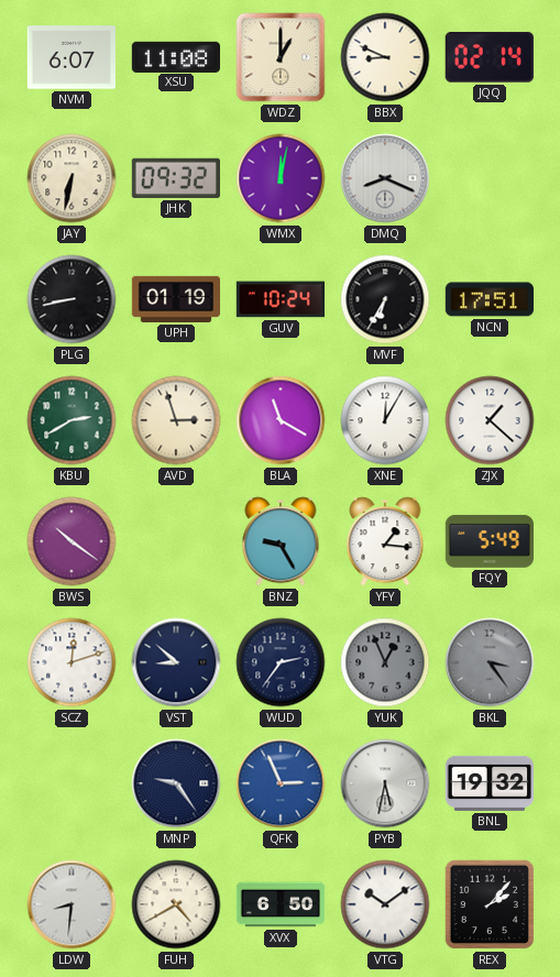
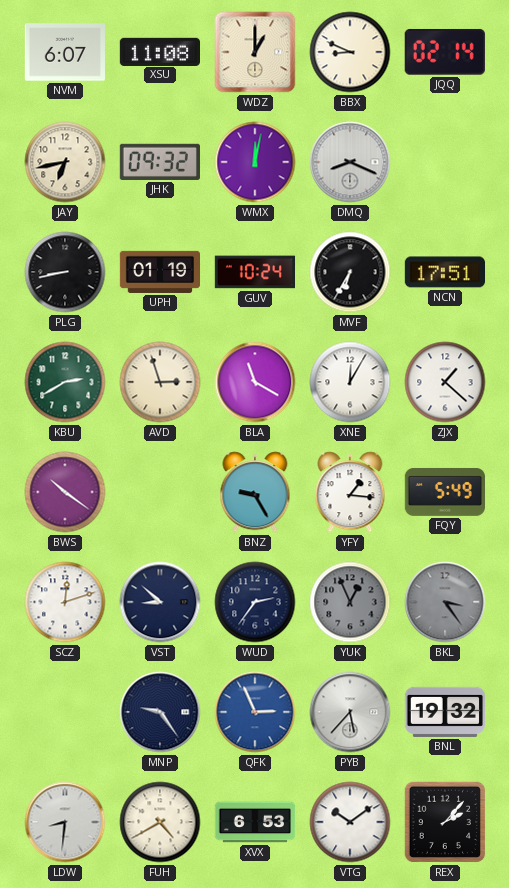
JAY: 6:32 -> 6:43
PYB: 5:32 -> 5:37
XVX: 6:50 -> 6:53
